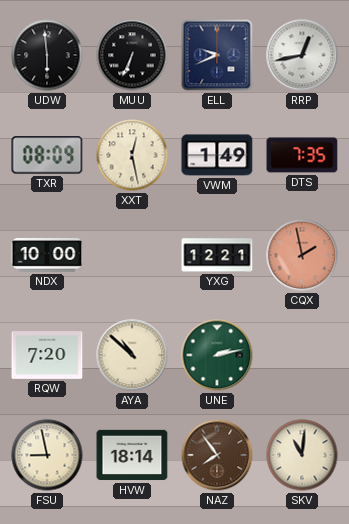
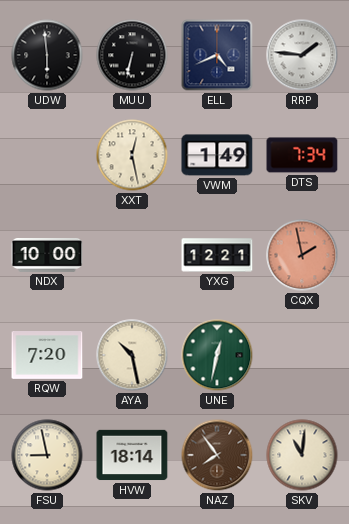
MUU: 6:34 -> 6:32
ELL: 9:41 -> 4:41
RRP: 12:43 -> 1:46
TXR: 08:09 -> none
DTS: 7:35 -> 7:34
AYA: 10:52 -> 10:28
UNE: 2:13 -> 12:32
